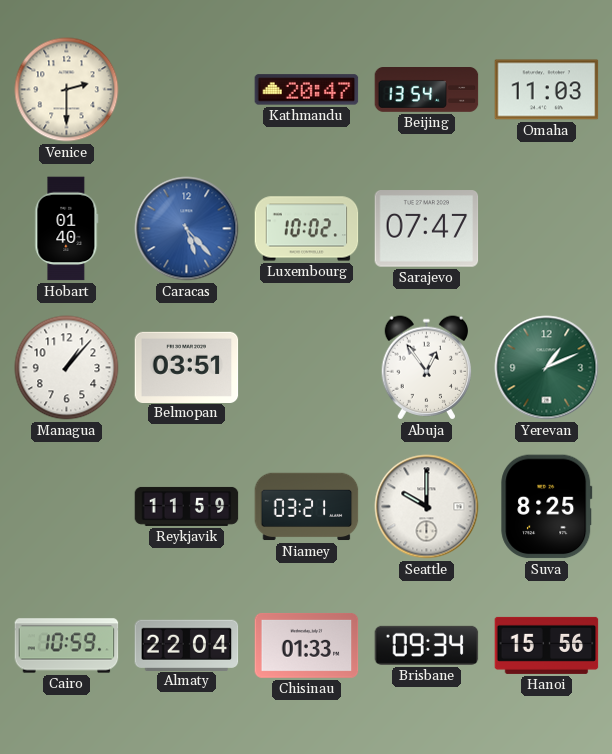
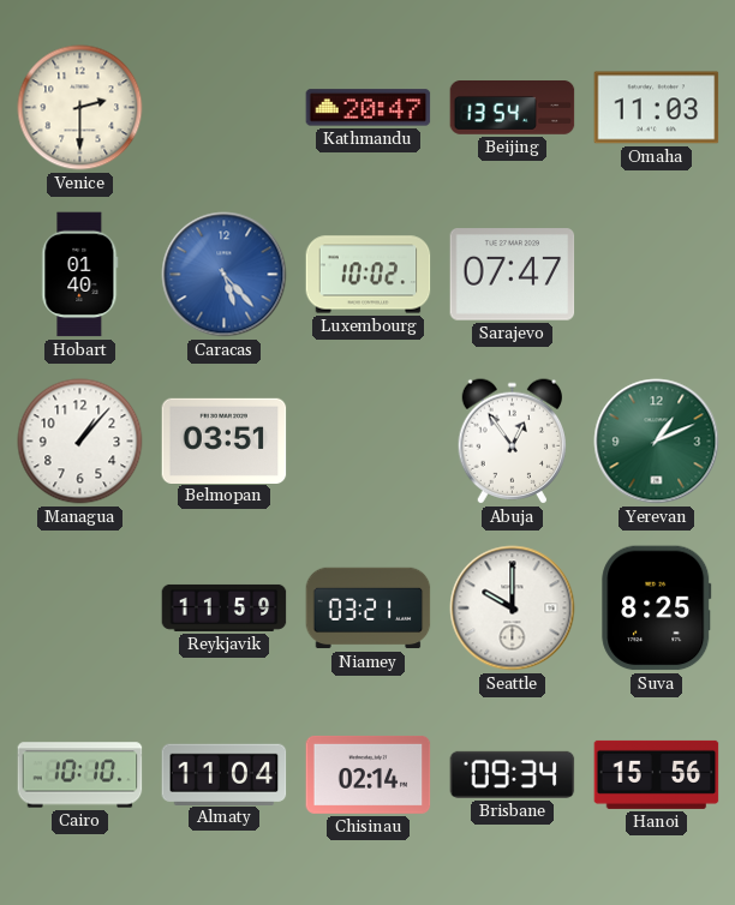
Cairo: 10:59 -> 10:10
Almaty: 22:04 -> 11:04
Chisinau: 01:33 -> 02:14
